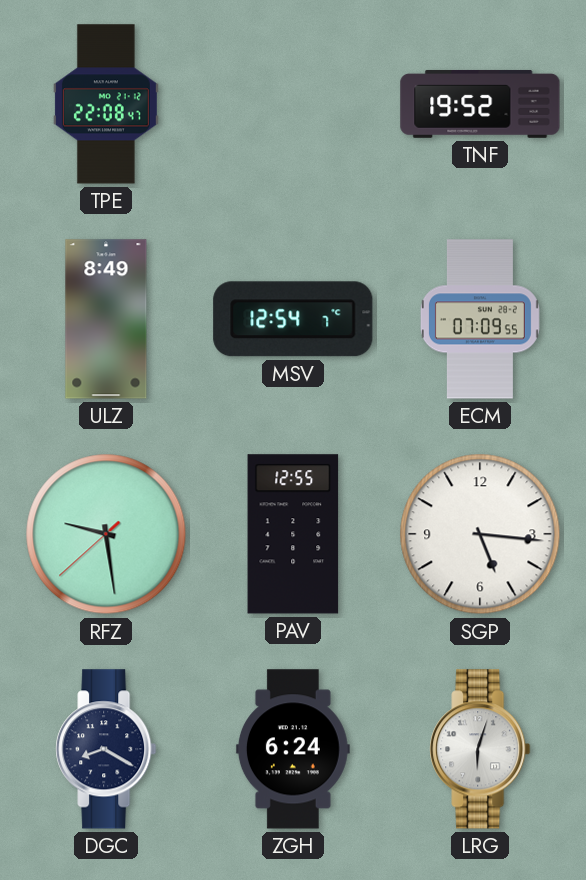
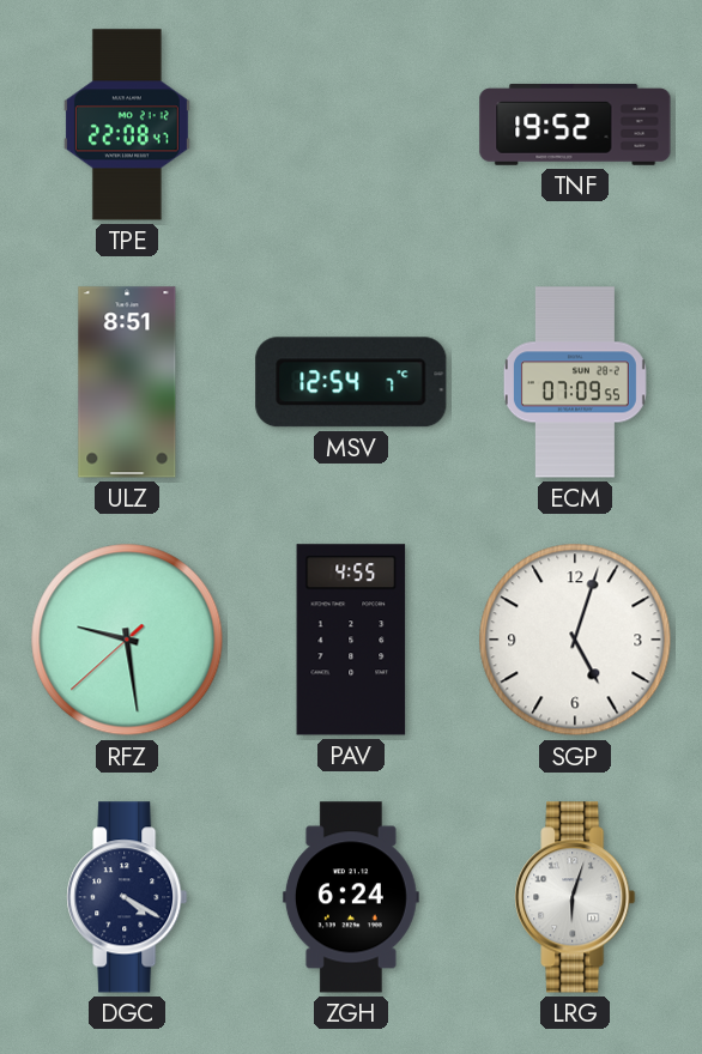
ULZ: 8:49 -> 8:51
PAV: 12:55 -> 4:55
SGP: 5:16 -> 5:03
DGC: 8:20 -> 4:20
